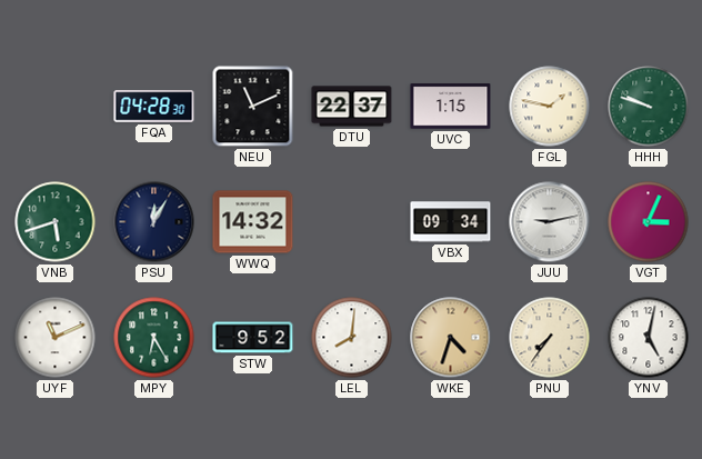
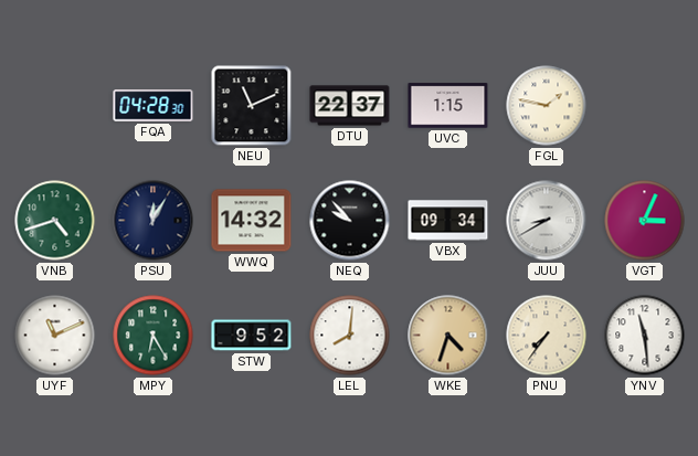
HHH: 9:48 -> none
VNB: 5:42 -> 4:42
NEQ: none -> 9:53
JUU: 9:13 -> 8:40
YNV: 5:02 -> 11:29
